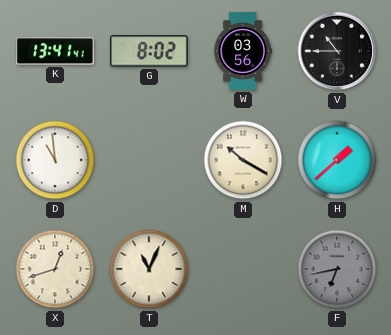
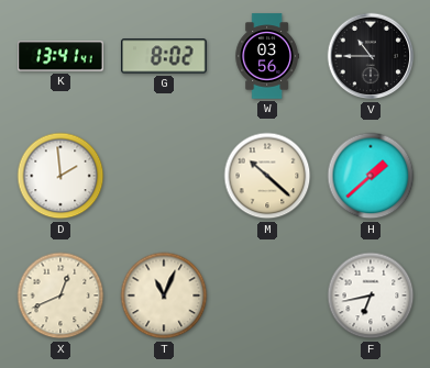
D: 10:59 -> 1:59
M: 10:20 -> 10:22
X: 12:42 -> 12:41
F dial: grey -> white
